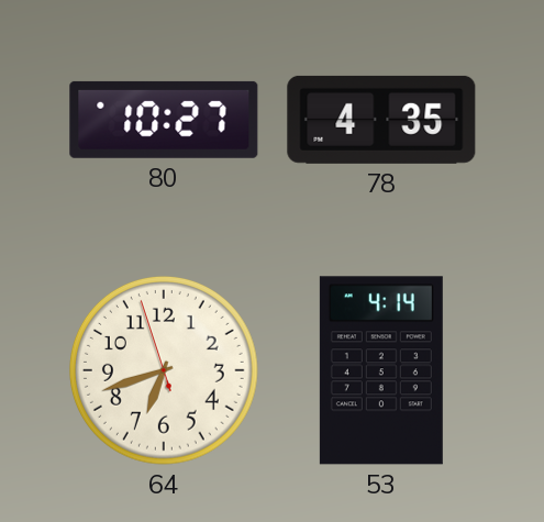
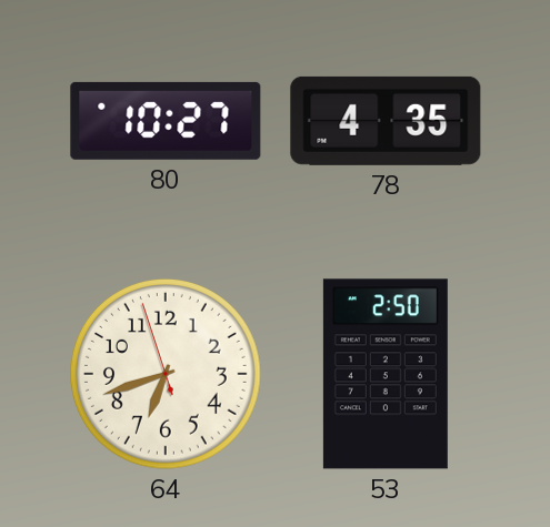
53: 4:14 -> 2:50
